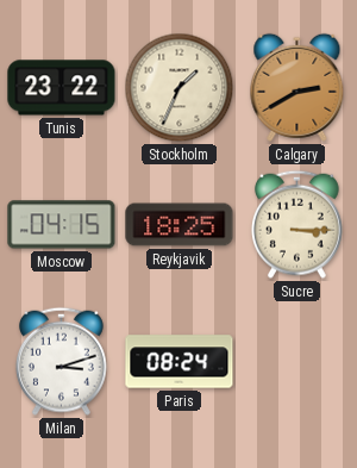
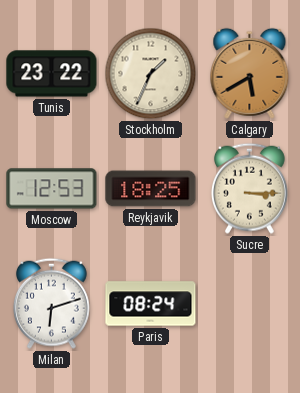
Calgary: 2:40 -> 5:40
Moscow: 04:15 -> 12:53
Milan: 3:12 -> 6:12
